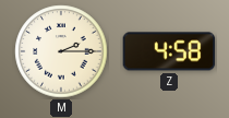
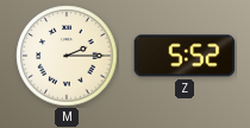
Z: 4:58 -> 5:52
